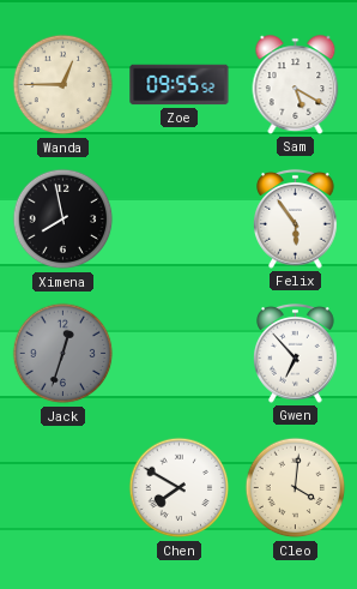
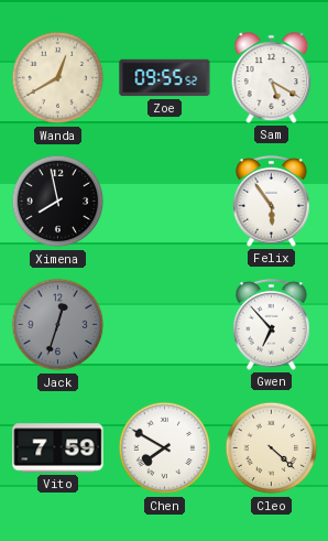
Wanda: 12:45 -> 12:40
Vito: none -> 7:59
Cleo: 4:01 -> 4:22
